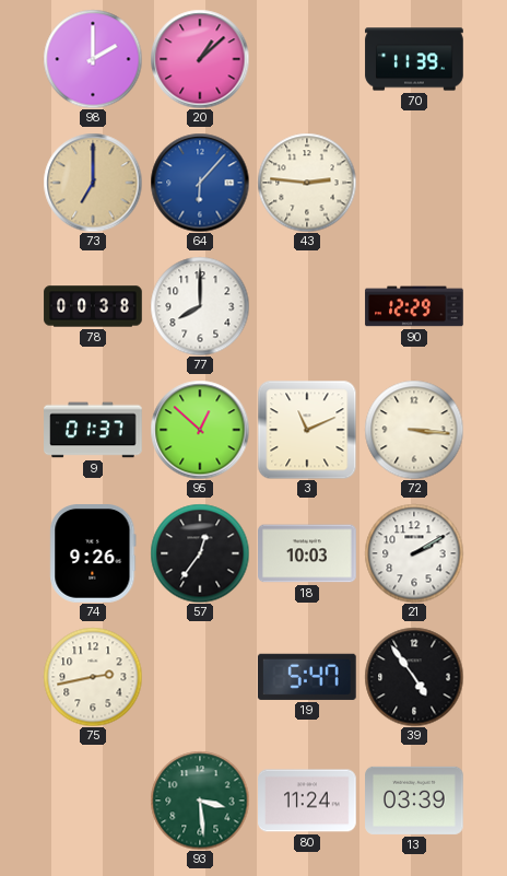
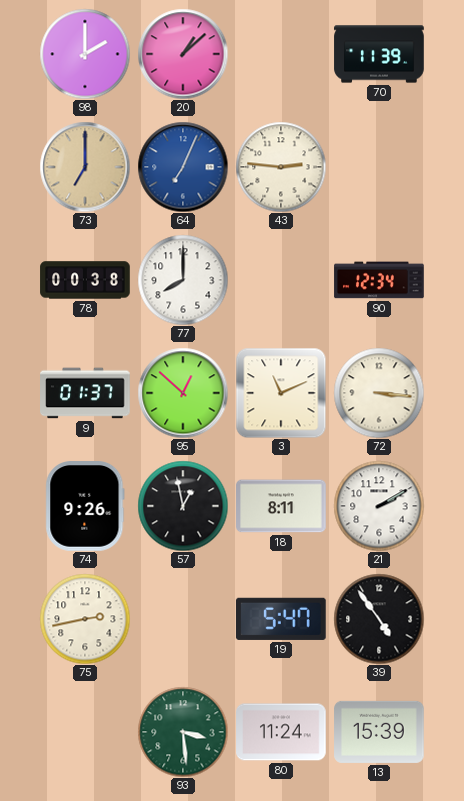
64: 6:07 -> 7:04
90: 12:29 -> 12:34
57: 12:36 -> 12:58
18: 10:03 -> 8:11
13: 03:39 -> 15:39
